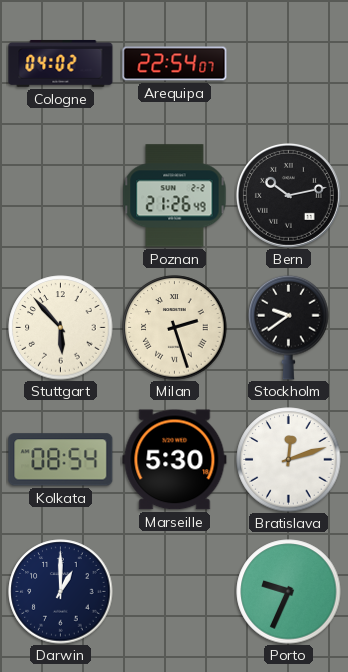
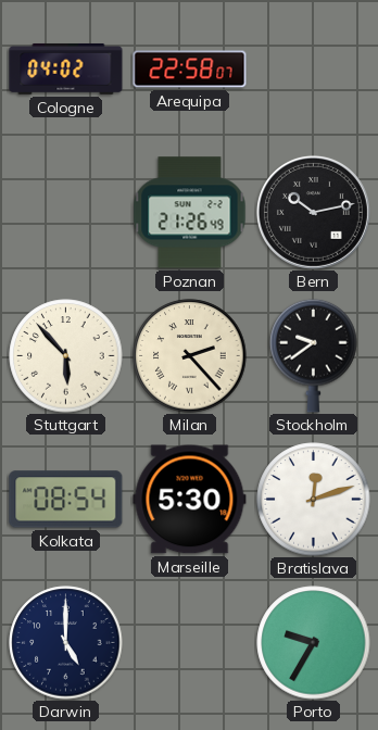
Arequipa: 22:54 -> 22:58
Milan: 2:27 -> 2:23
Darwin: 1:00 -> 5:00
Porto: 9:34 -> 9:35
